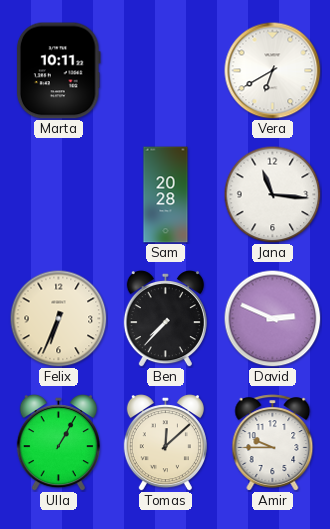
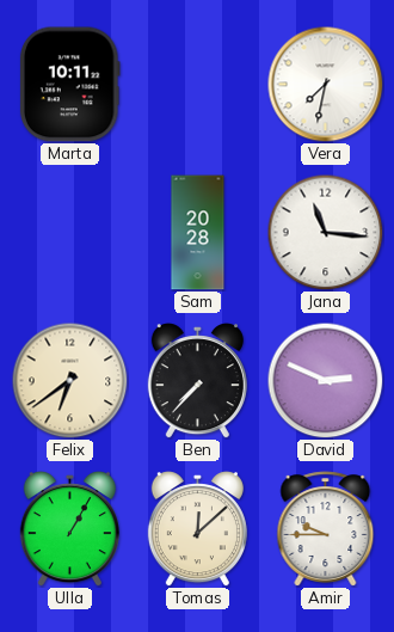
Vera: 6:40 -> 7:32
Felix: 6:34 -> 6:39
